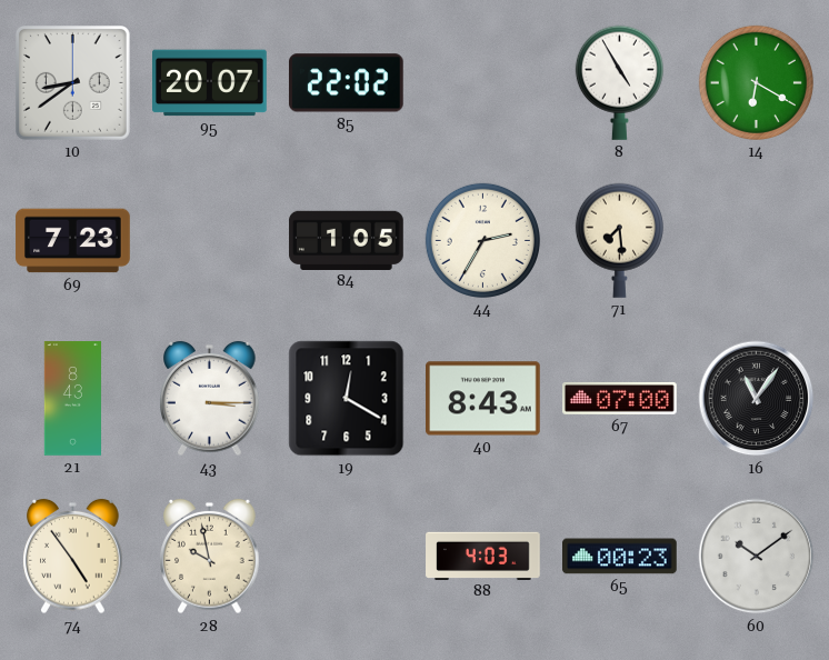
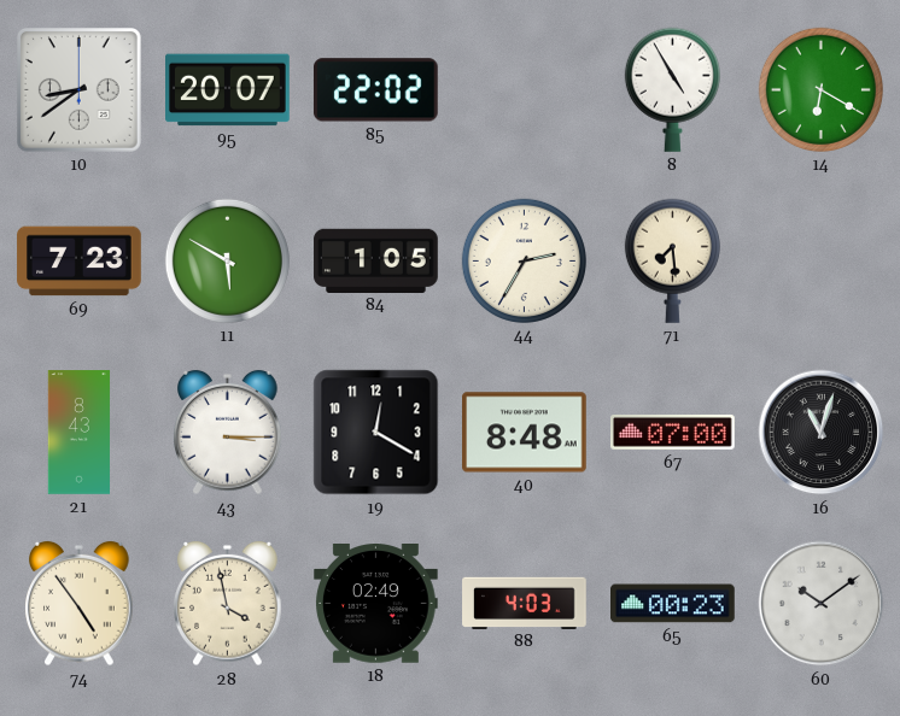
11: none -> 5:50
40: 8:43 -> 8:48
16: 11:06 -> 11:03
28: 9:58 -> 3:58
18: none -> 02:49
